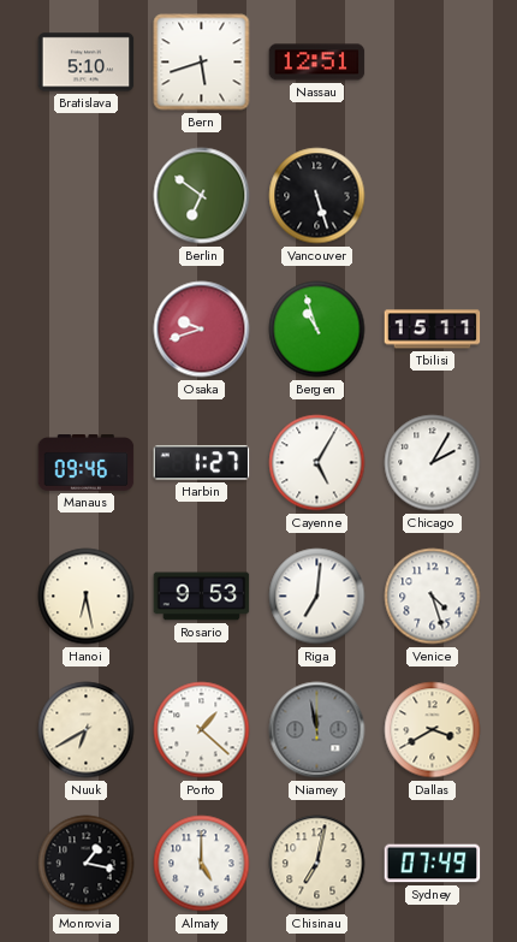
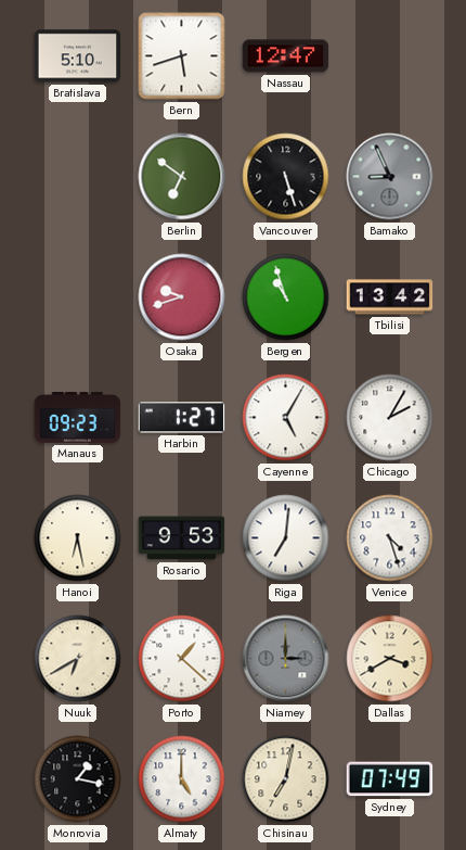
Nassau: 12:51 -> 12:47
Bamako: none -> 8:56
Tbilisi: 15:11 -> 13:42
Manaus: 09:46 -> 09:23
Niamey: 11:58 -> 3:00
